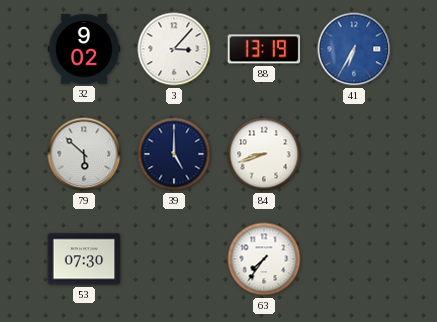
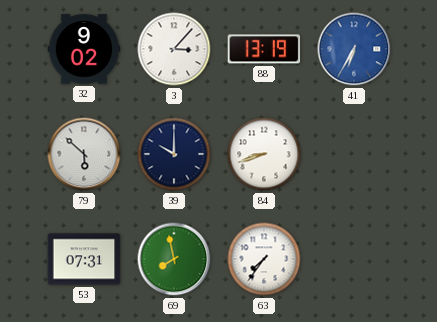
39: 5:00 -> 10:00
53: 07:30 -> 07:31
69: none -> 7:58
